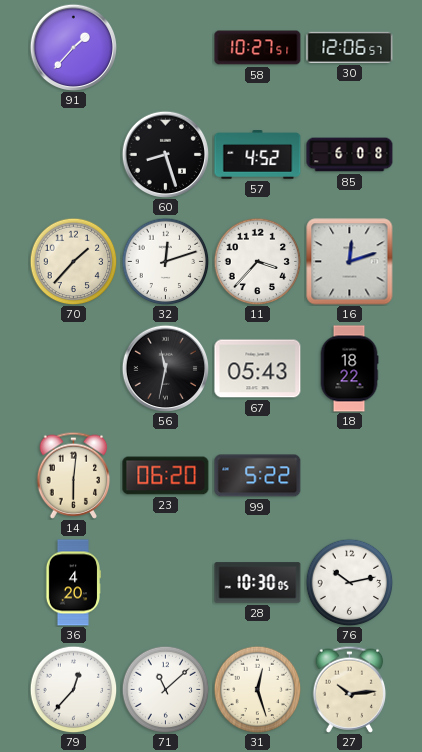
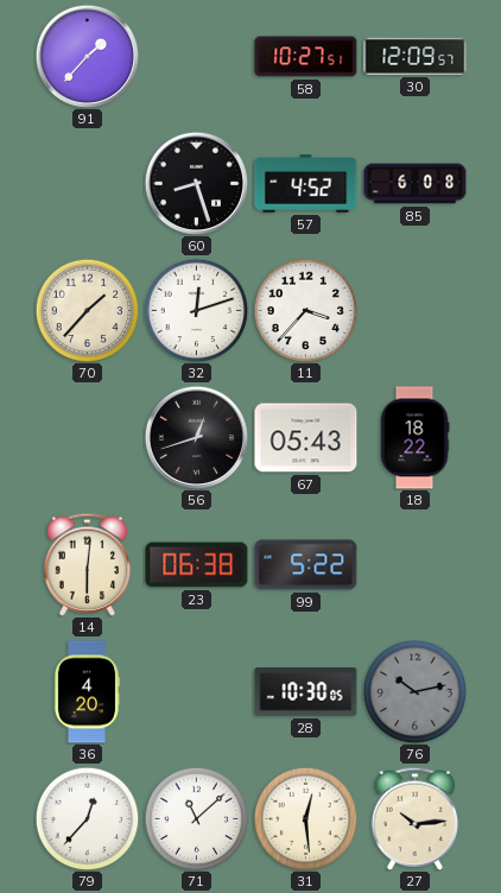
30: 12:06 -> 12:09
16: 12:12 -> none
56: 11:32 -> 12:42
23: 06:20 -> 06:38
76 dial: white -> grey
31: 12:27 -> 12:29
